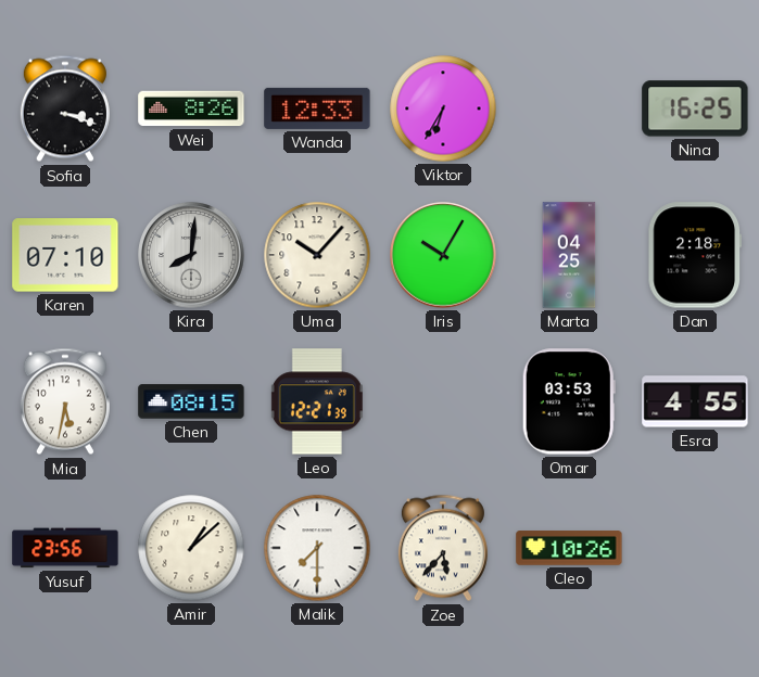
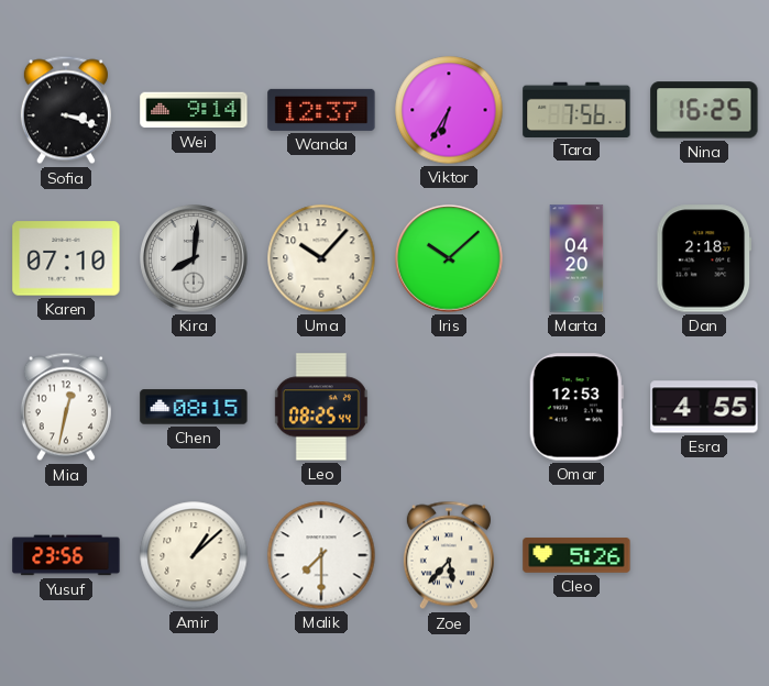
Wei: 8:26 -> 9:14
Wanda: 12:33 -> 12:37
Tara: none -> 7:56
Iris: 10:05 -> 10:08
Marta: 04:25 -> 04:20
Mia: 5:32 -> 12:32
Leo: 12:21 -> 08:25
Omar: 03:53 -> 12:53
Cleo: 10:26 -> 5:26
